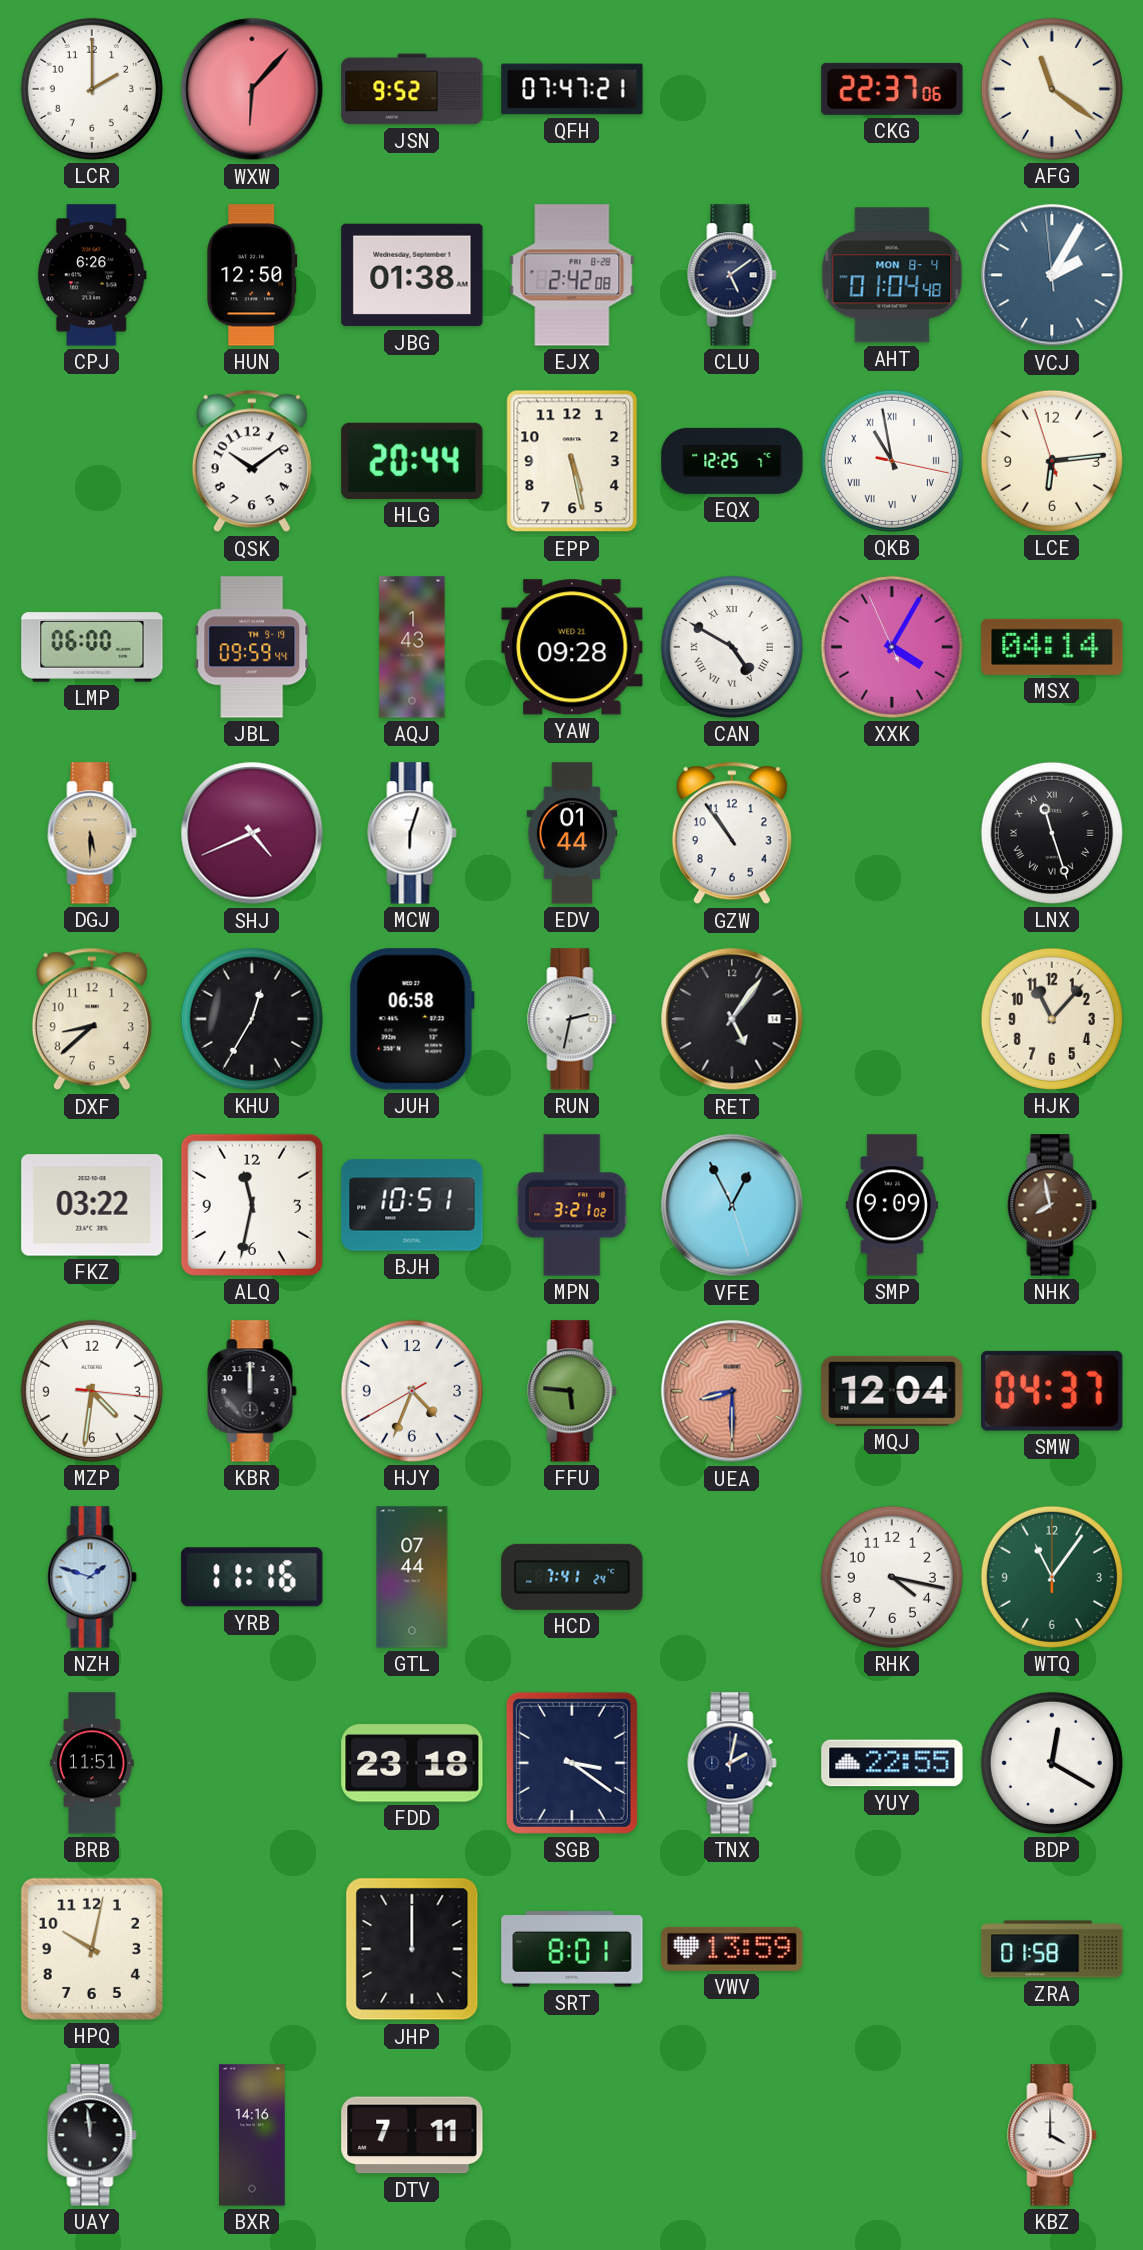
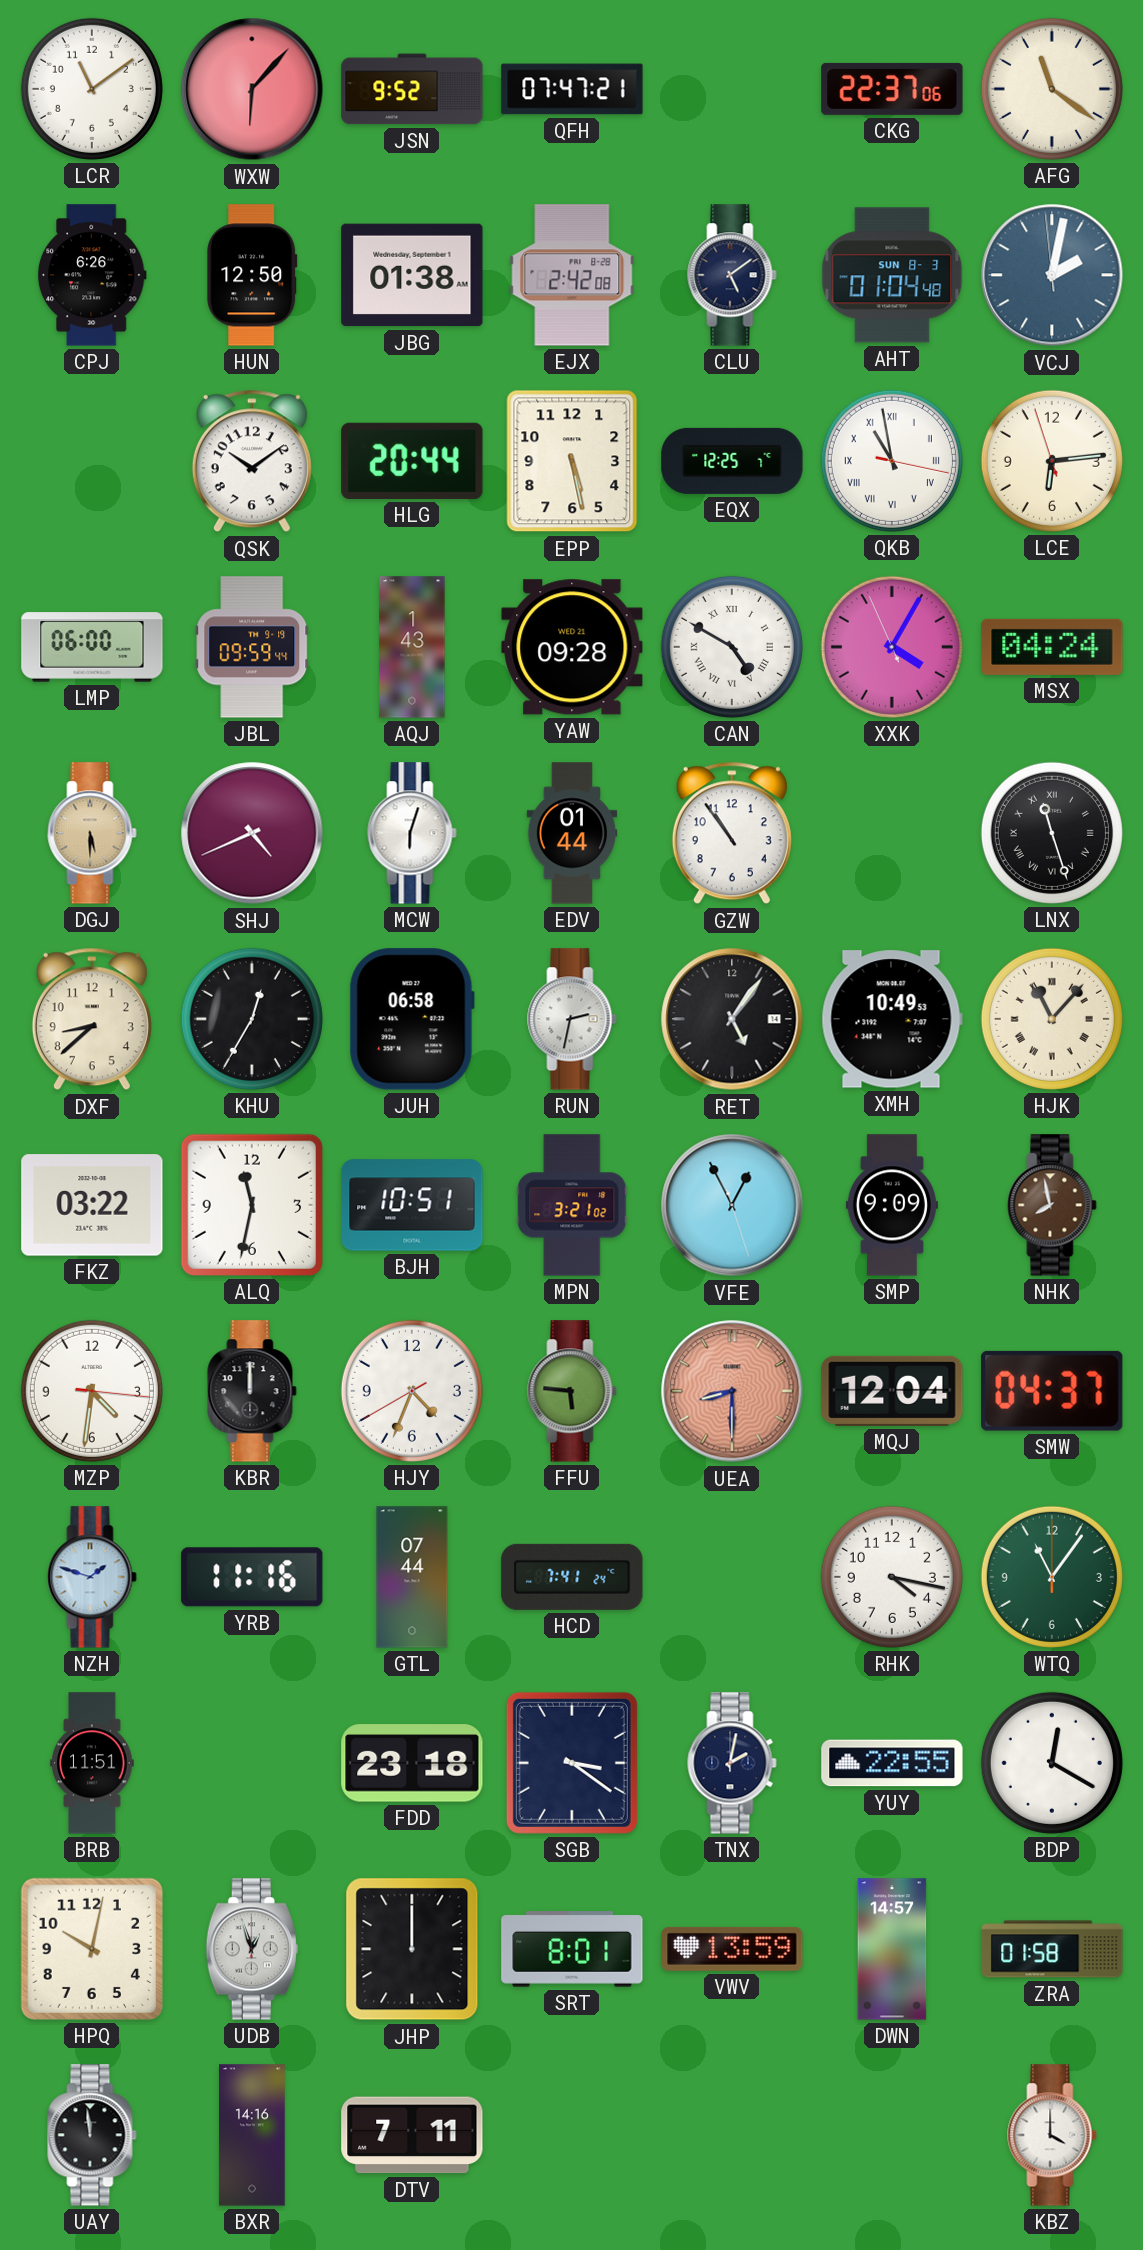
LCR: 2:00 -> 11:09
AHT date: MON 8-4 -> SUN 8-3
VCJ: 2:04 -> 2:01
MSX: 04:14 -> 04:24
XMH: none -> 10:49
HJK numerals: Arabic -> Roman
UDB: none -> 12:57
DWN: none -> 14:57
